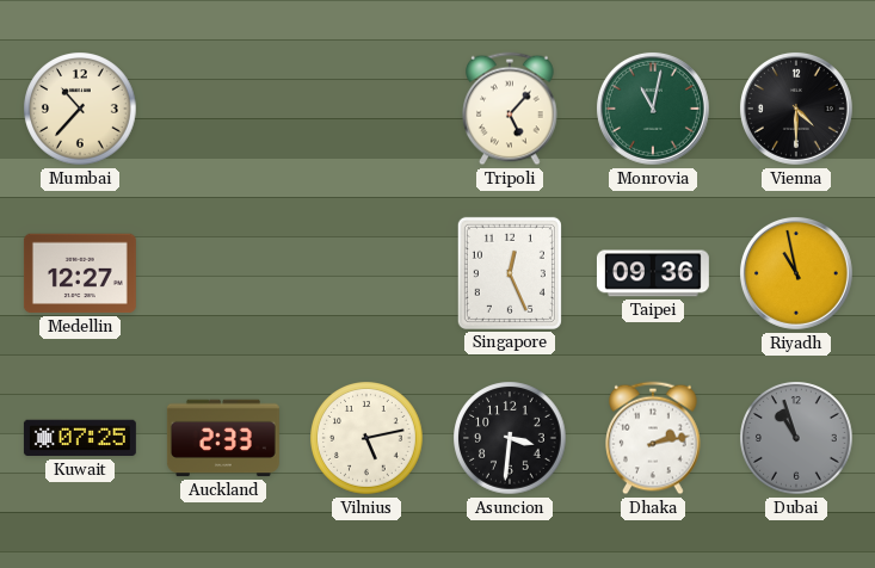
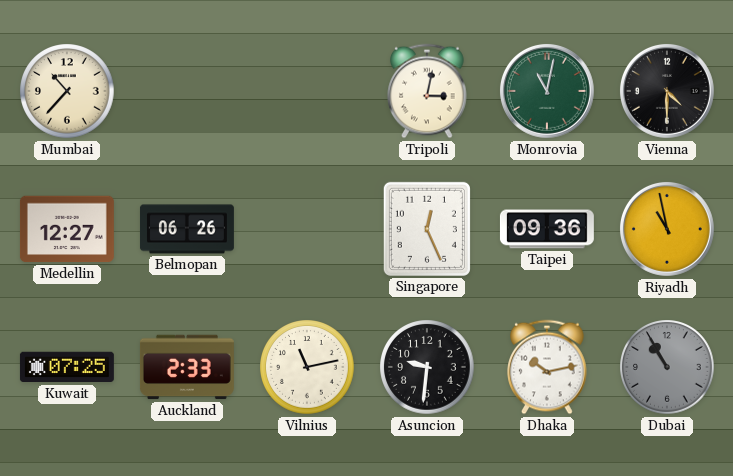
Tripoli: 5:07 -> 3:02
Belmopan: none -> 06:26
Vilnius: 5:13 -> 11:13
Asuncion: 3:31 -> 9:31
Dhaka: 2:13 -> 10:13
Dubai: 10:57 -> 10:55
